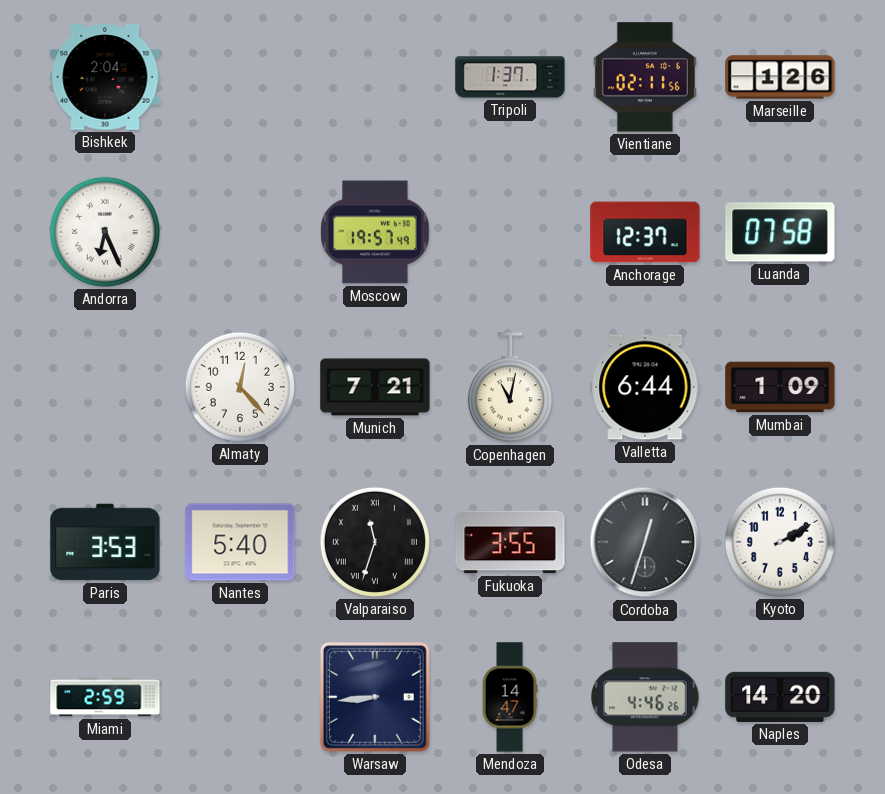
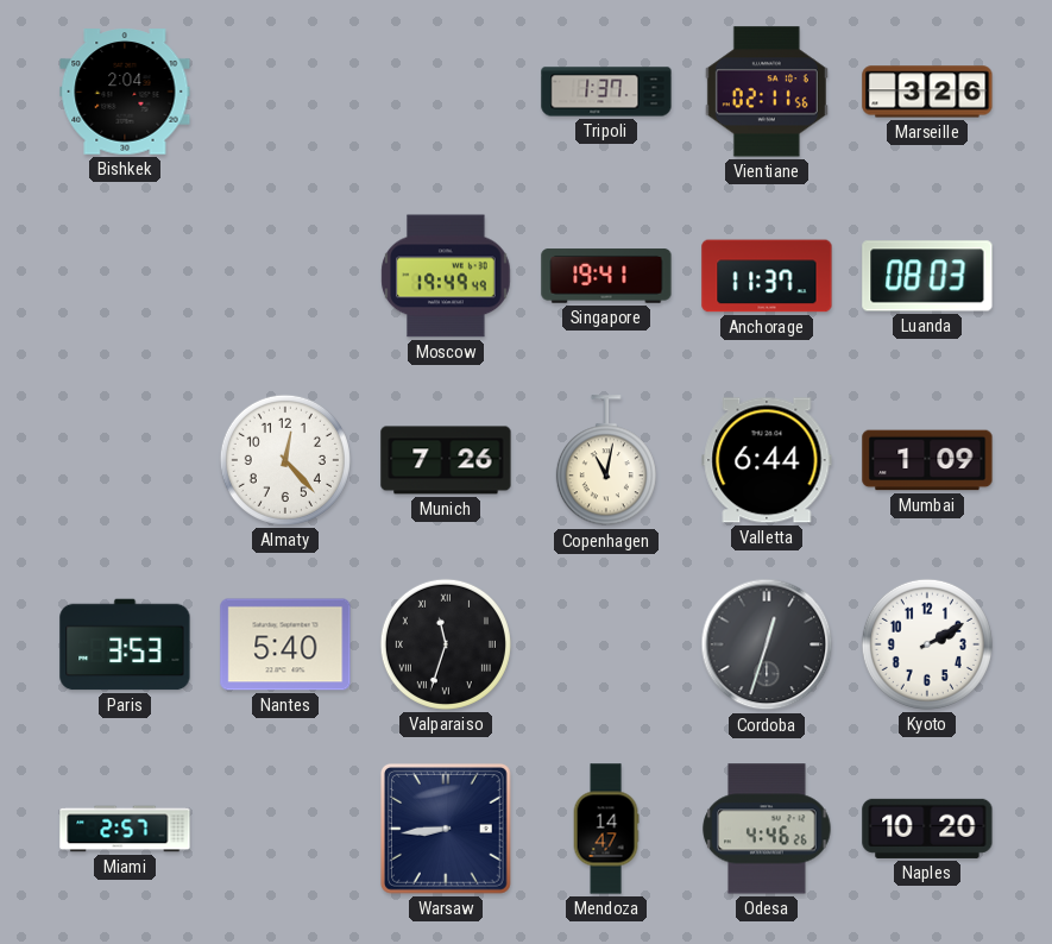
Marseille: 1:26 -> 3:26
Andorra: 6:26 -> none
Moscow: 19:57 -> 19:49
Singapore: none -> 19:41
Anchorage: 12:37 -> 11:37
Luanda: 07:58 -> 08:03
Munich: 7:21 -> 7:26
Fukuoka: 3:55 -> none
Miami: 2:59 -> 2:57
Naples: 14:20 -> 10:20
